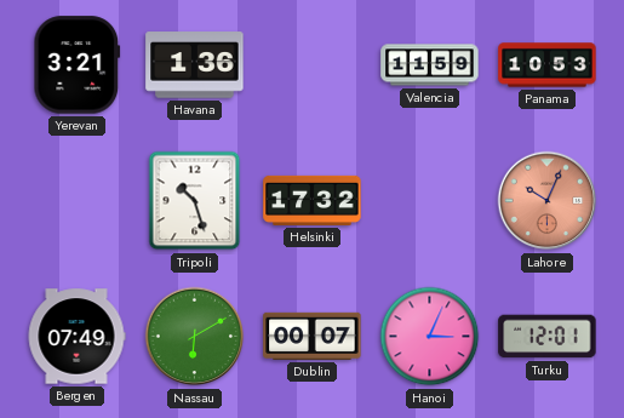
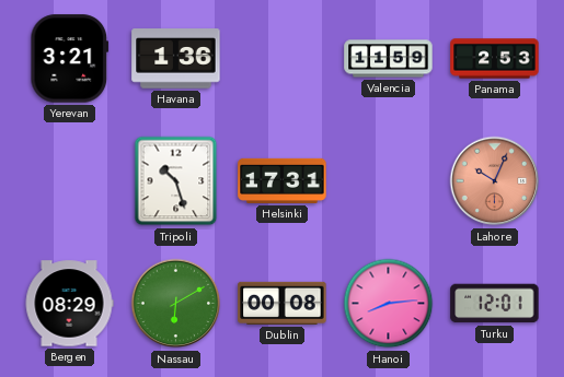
Panama: 10:53 -> 2:53
Helsinki: 17:32 -> 17:31
Bergen: 07:49 -> 08:29
Dublin: 00:07 -> 00:08
Hanoi: 3:04 -> 8:14
